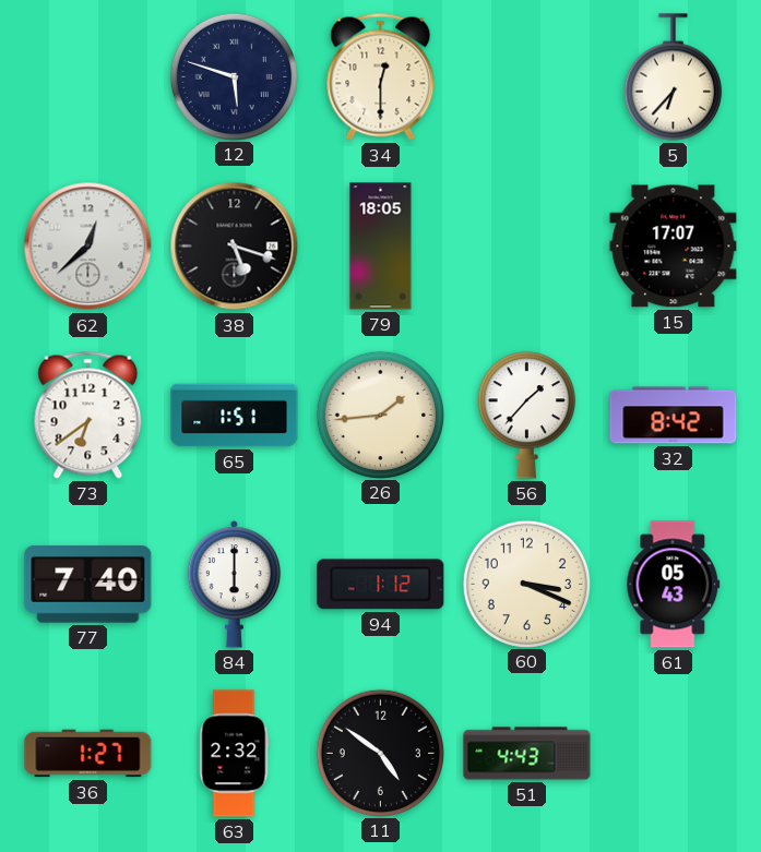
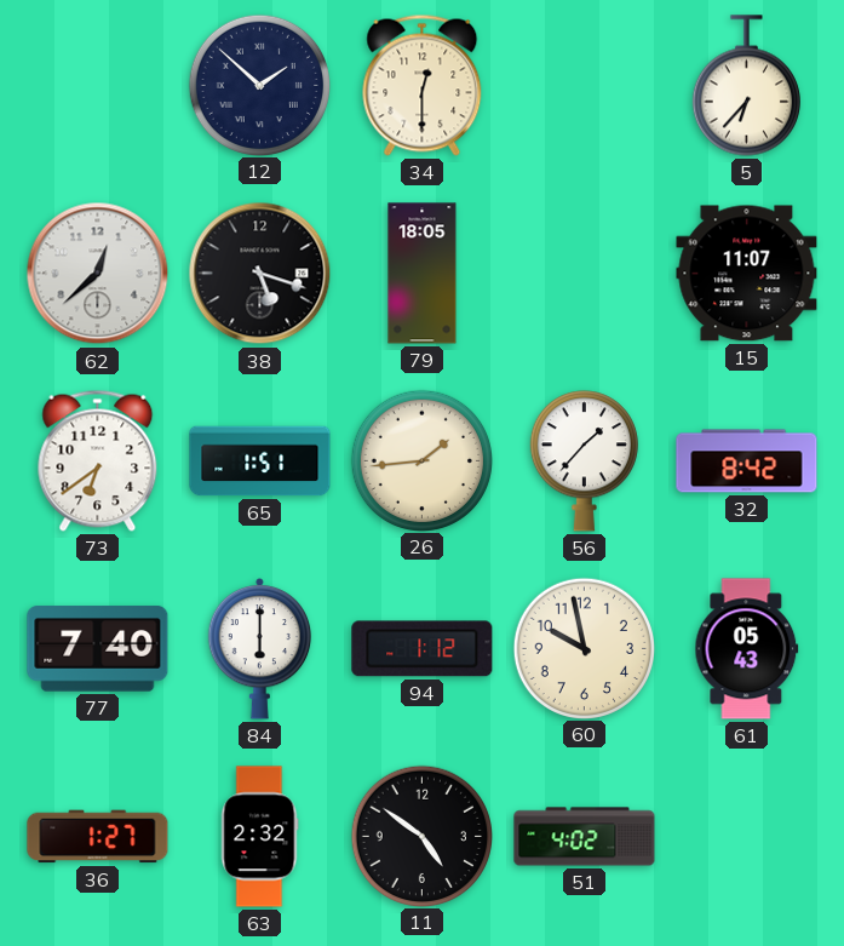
12: 5:48 -> 1:52
15: 17:07 -> 11:07
60: 3:19 -> 9:58
51: 4:43 -> 4:02
